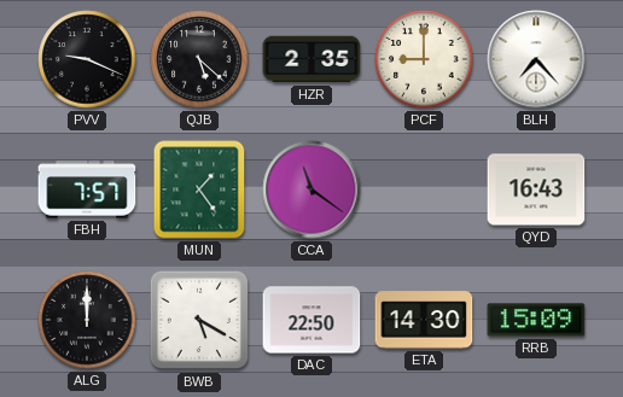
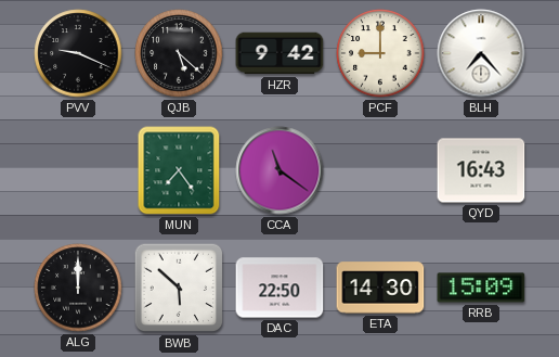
HZR: 2:35 -> 9:42
FBH: 7:57 -> none
MUN: 1:24 -> 7:24
BWB: 5:20 -> 5:52
